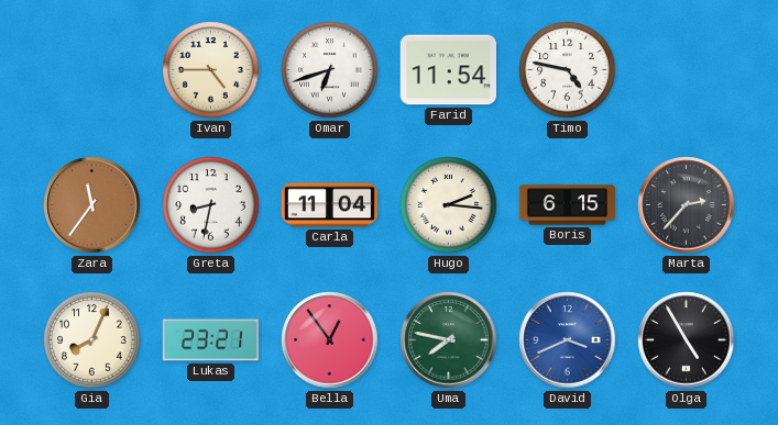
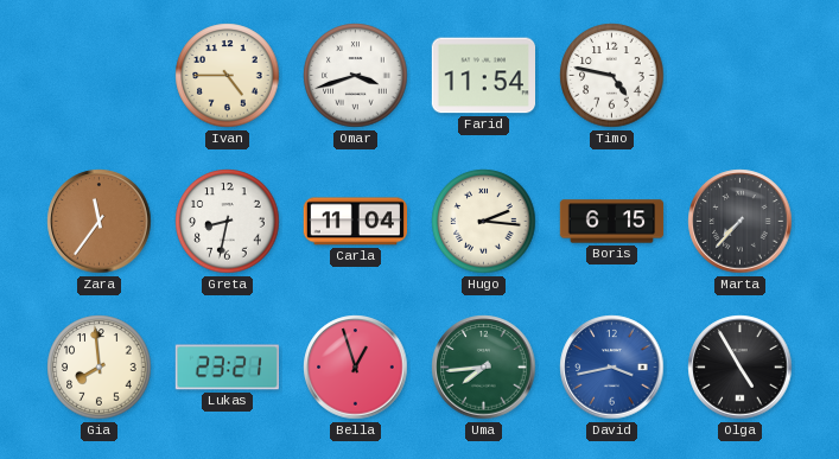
Omar: 6:42 -> 3:42
Marta: 2:37 -> 7:37
Gia: 8:04 -> 7:59
Bella: 12:54 -> 12:57
Uma: 7:47 -> 7:44
David: 3:41 -> 3:43
